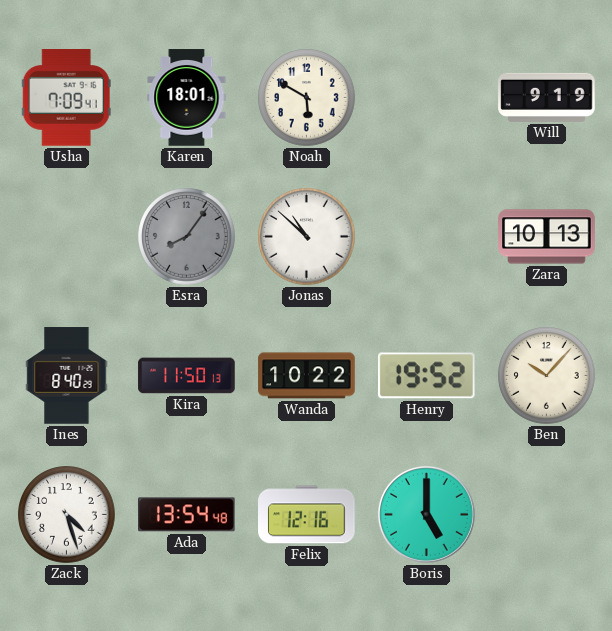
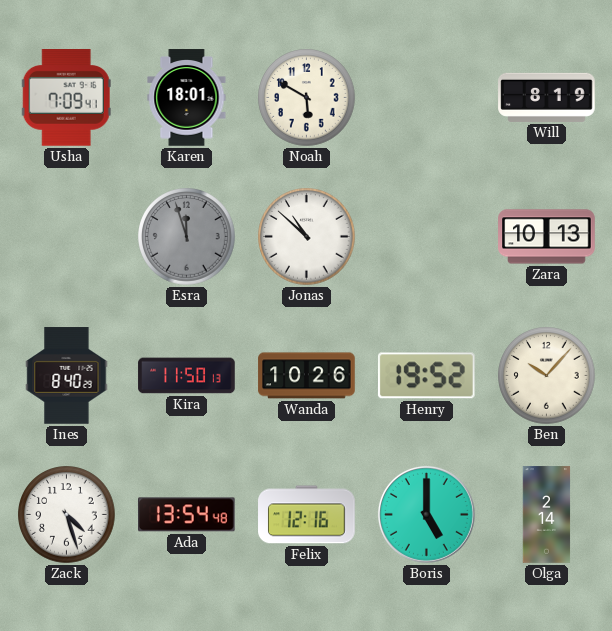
Will: 9:19 -> 8:19
Esra: 8:06 -> 11:57
Wanda: 10:22 -> 10:26
Olga: none -> 2:14
